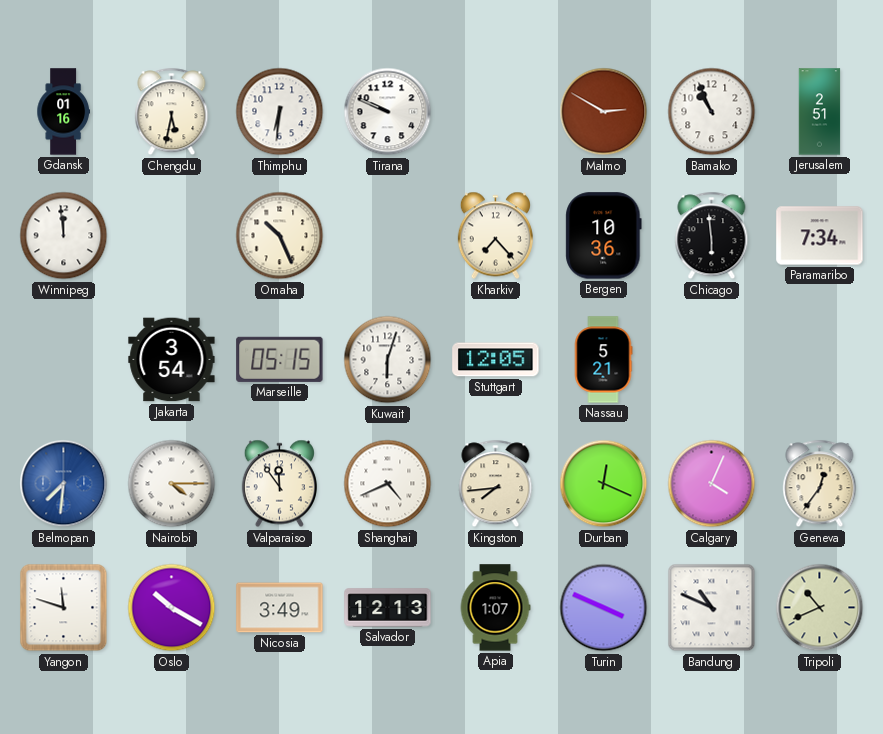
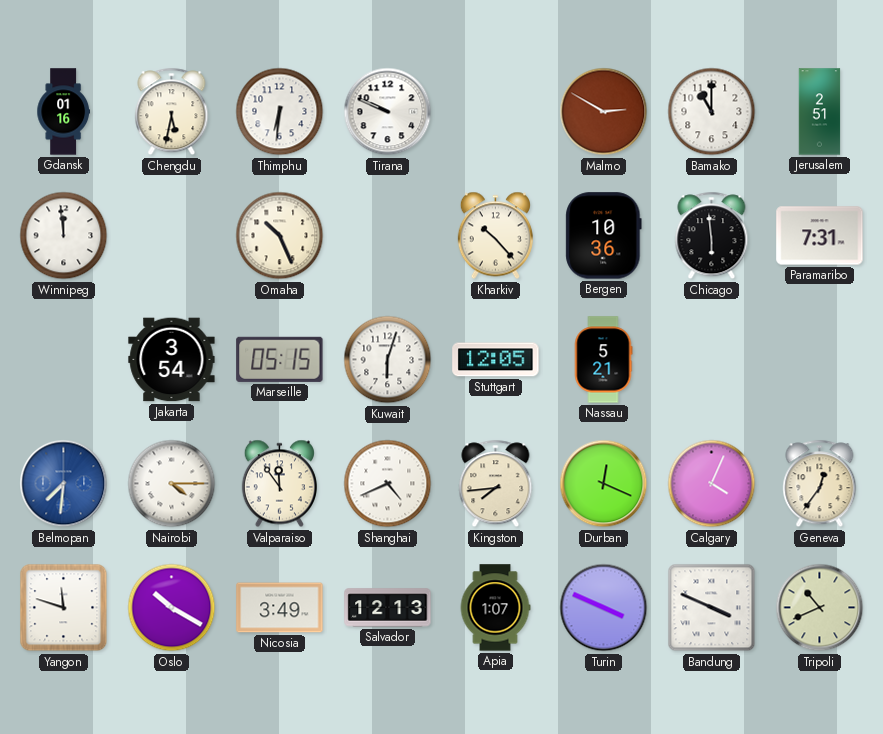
Bamako: 10:56 -> 11:00
Kharkiv: 7:23 -> 10:23
Paramaribo: 7:34 -> 7:31
Bandung: 10:49 -> 3:49
